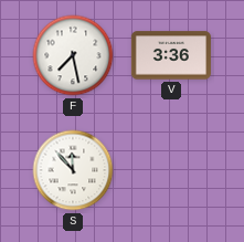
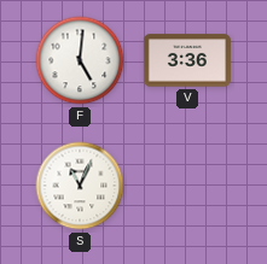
F: 7:28 -> 5:01
S: 11:53 -> 11:04
